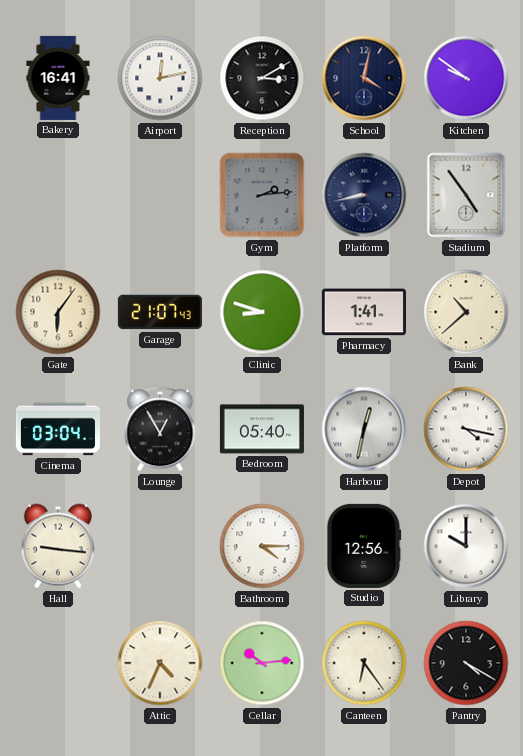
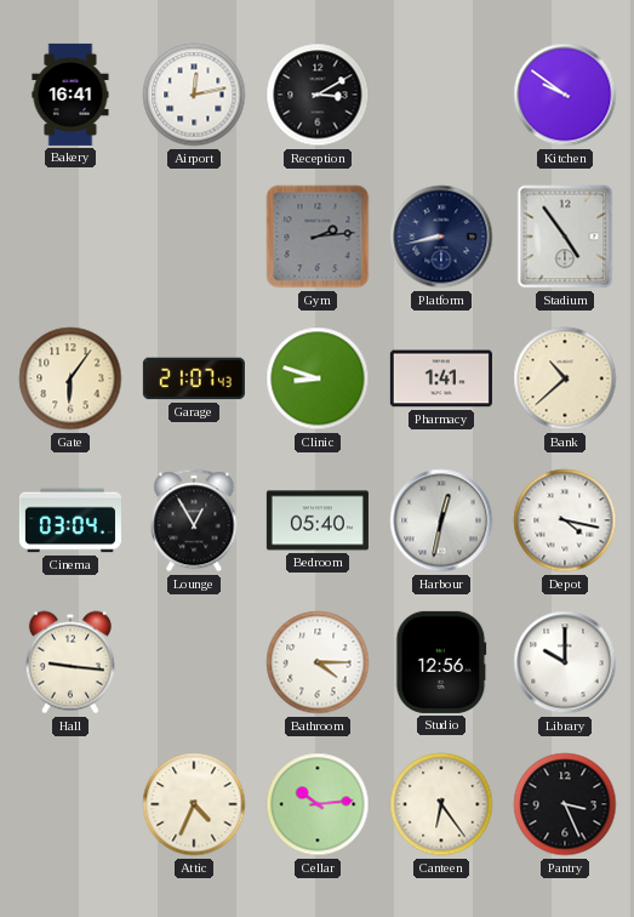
School: 4:02 -> none
Pantry: 4:20 -> 3:26
